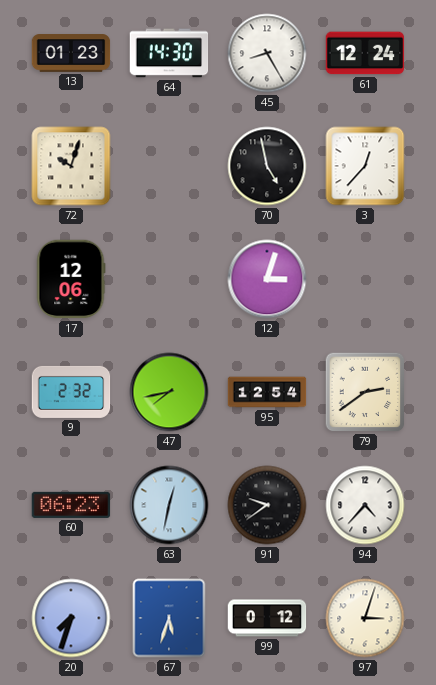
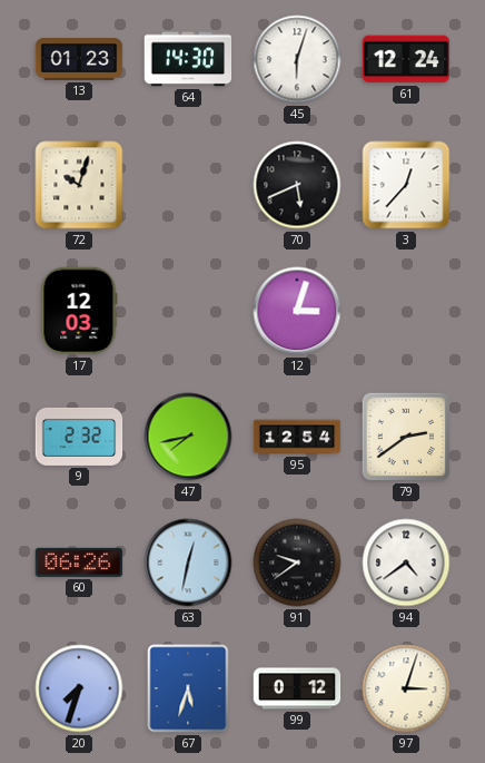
45: 8:25 -> 6:03
70: 4:58 -> 5:41
17: 12:06 -> 12:03
60: 06:23 -> 06:26
94: 4:37 -> 4:39
